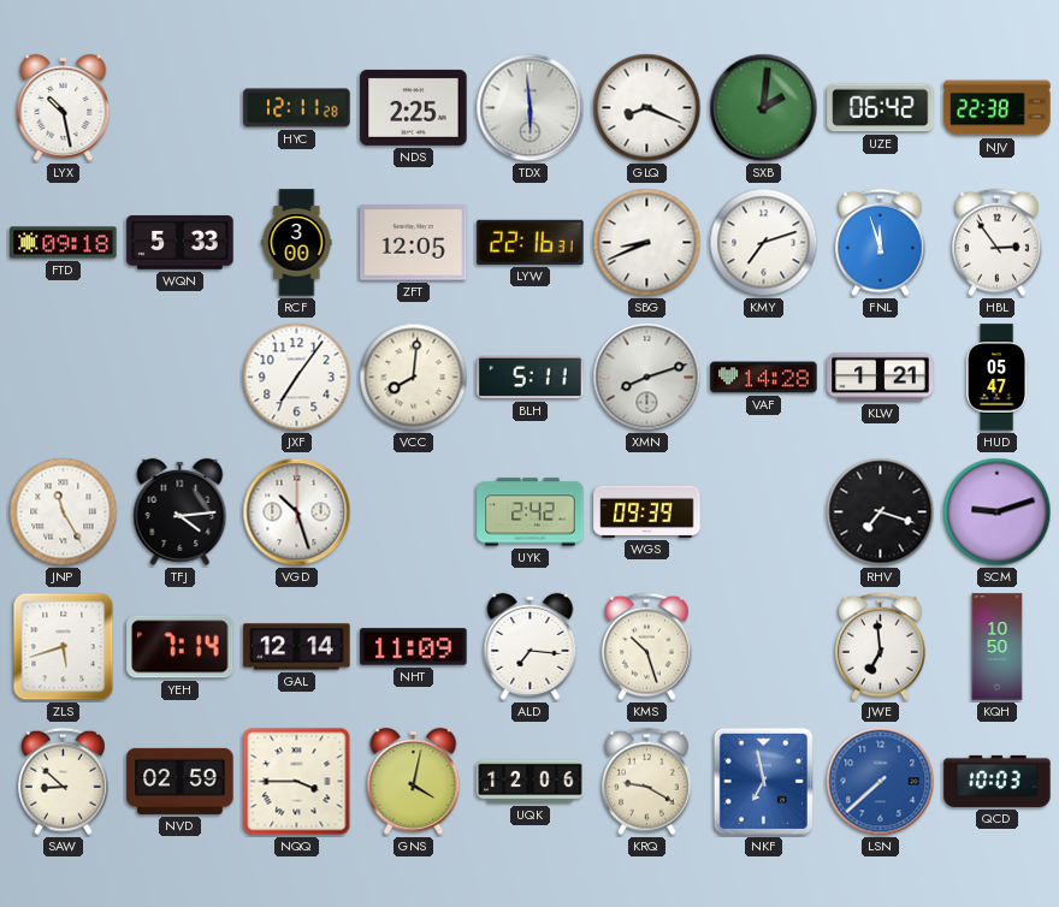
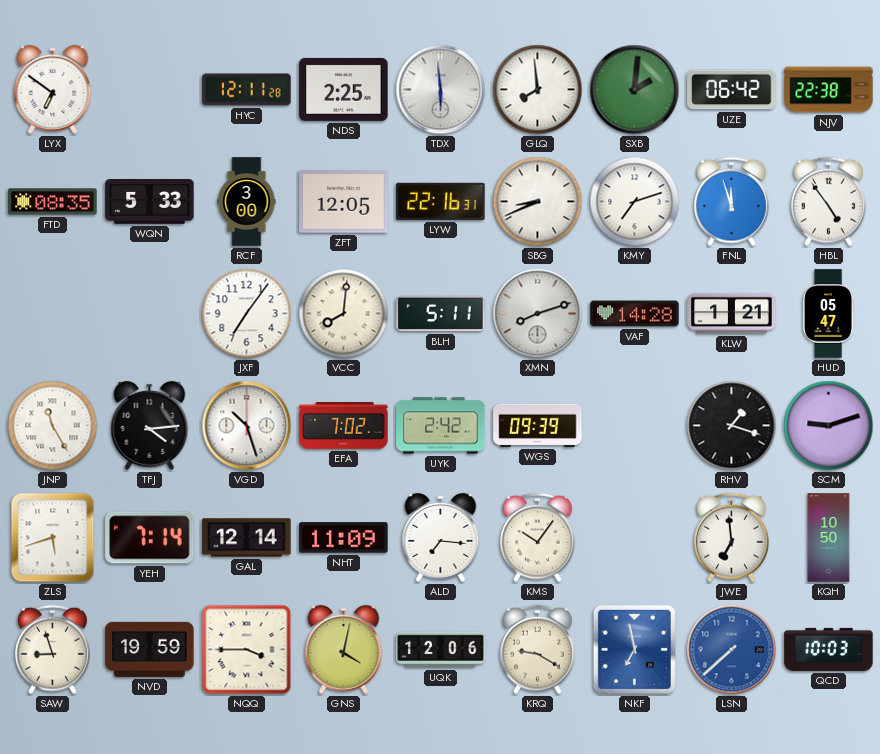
LYX: 10:28 -> 6:51
GLQ: 8:19 -> 7:59
FTD: 09:18 -> 08:35
HBL: 2:54 -> 4:54
EFA: none -> 7:02
RHV: 7:18 -> 1:18
KMS: 10:27 -> 10:06
SAW: 8:52 -> 8:57
NVD: 02:59 -> 19:59
